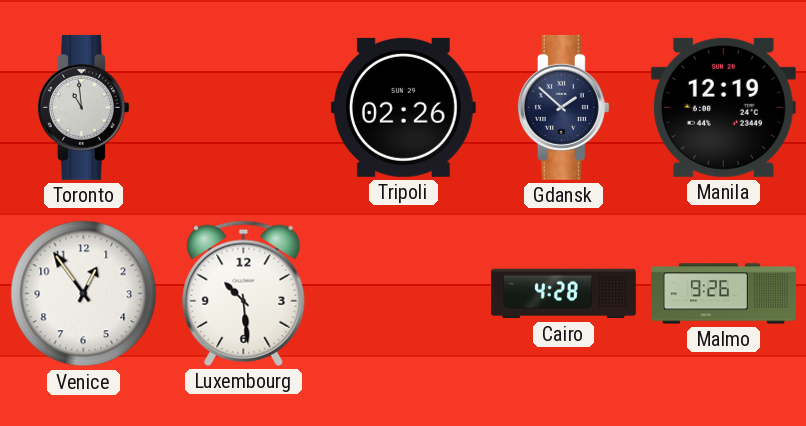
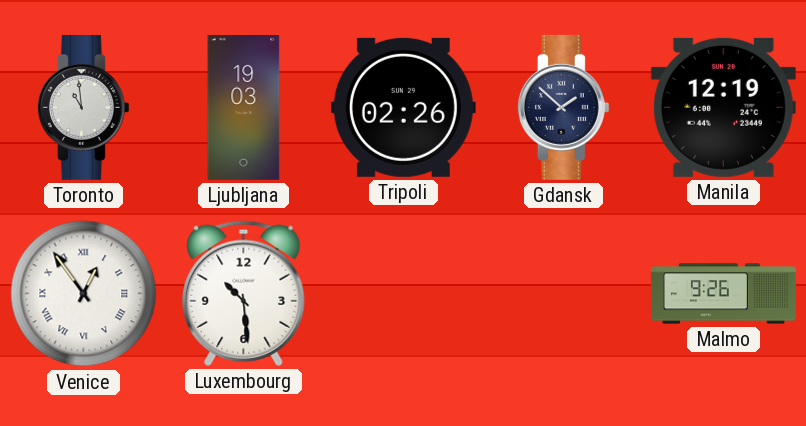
Ljubljana: none -> 19:03
Venice numerals: Arabic -> Roman
Cairo: 4:28 -> none
